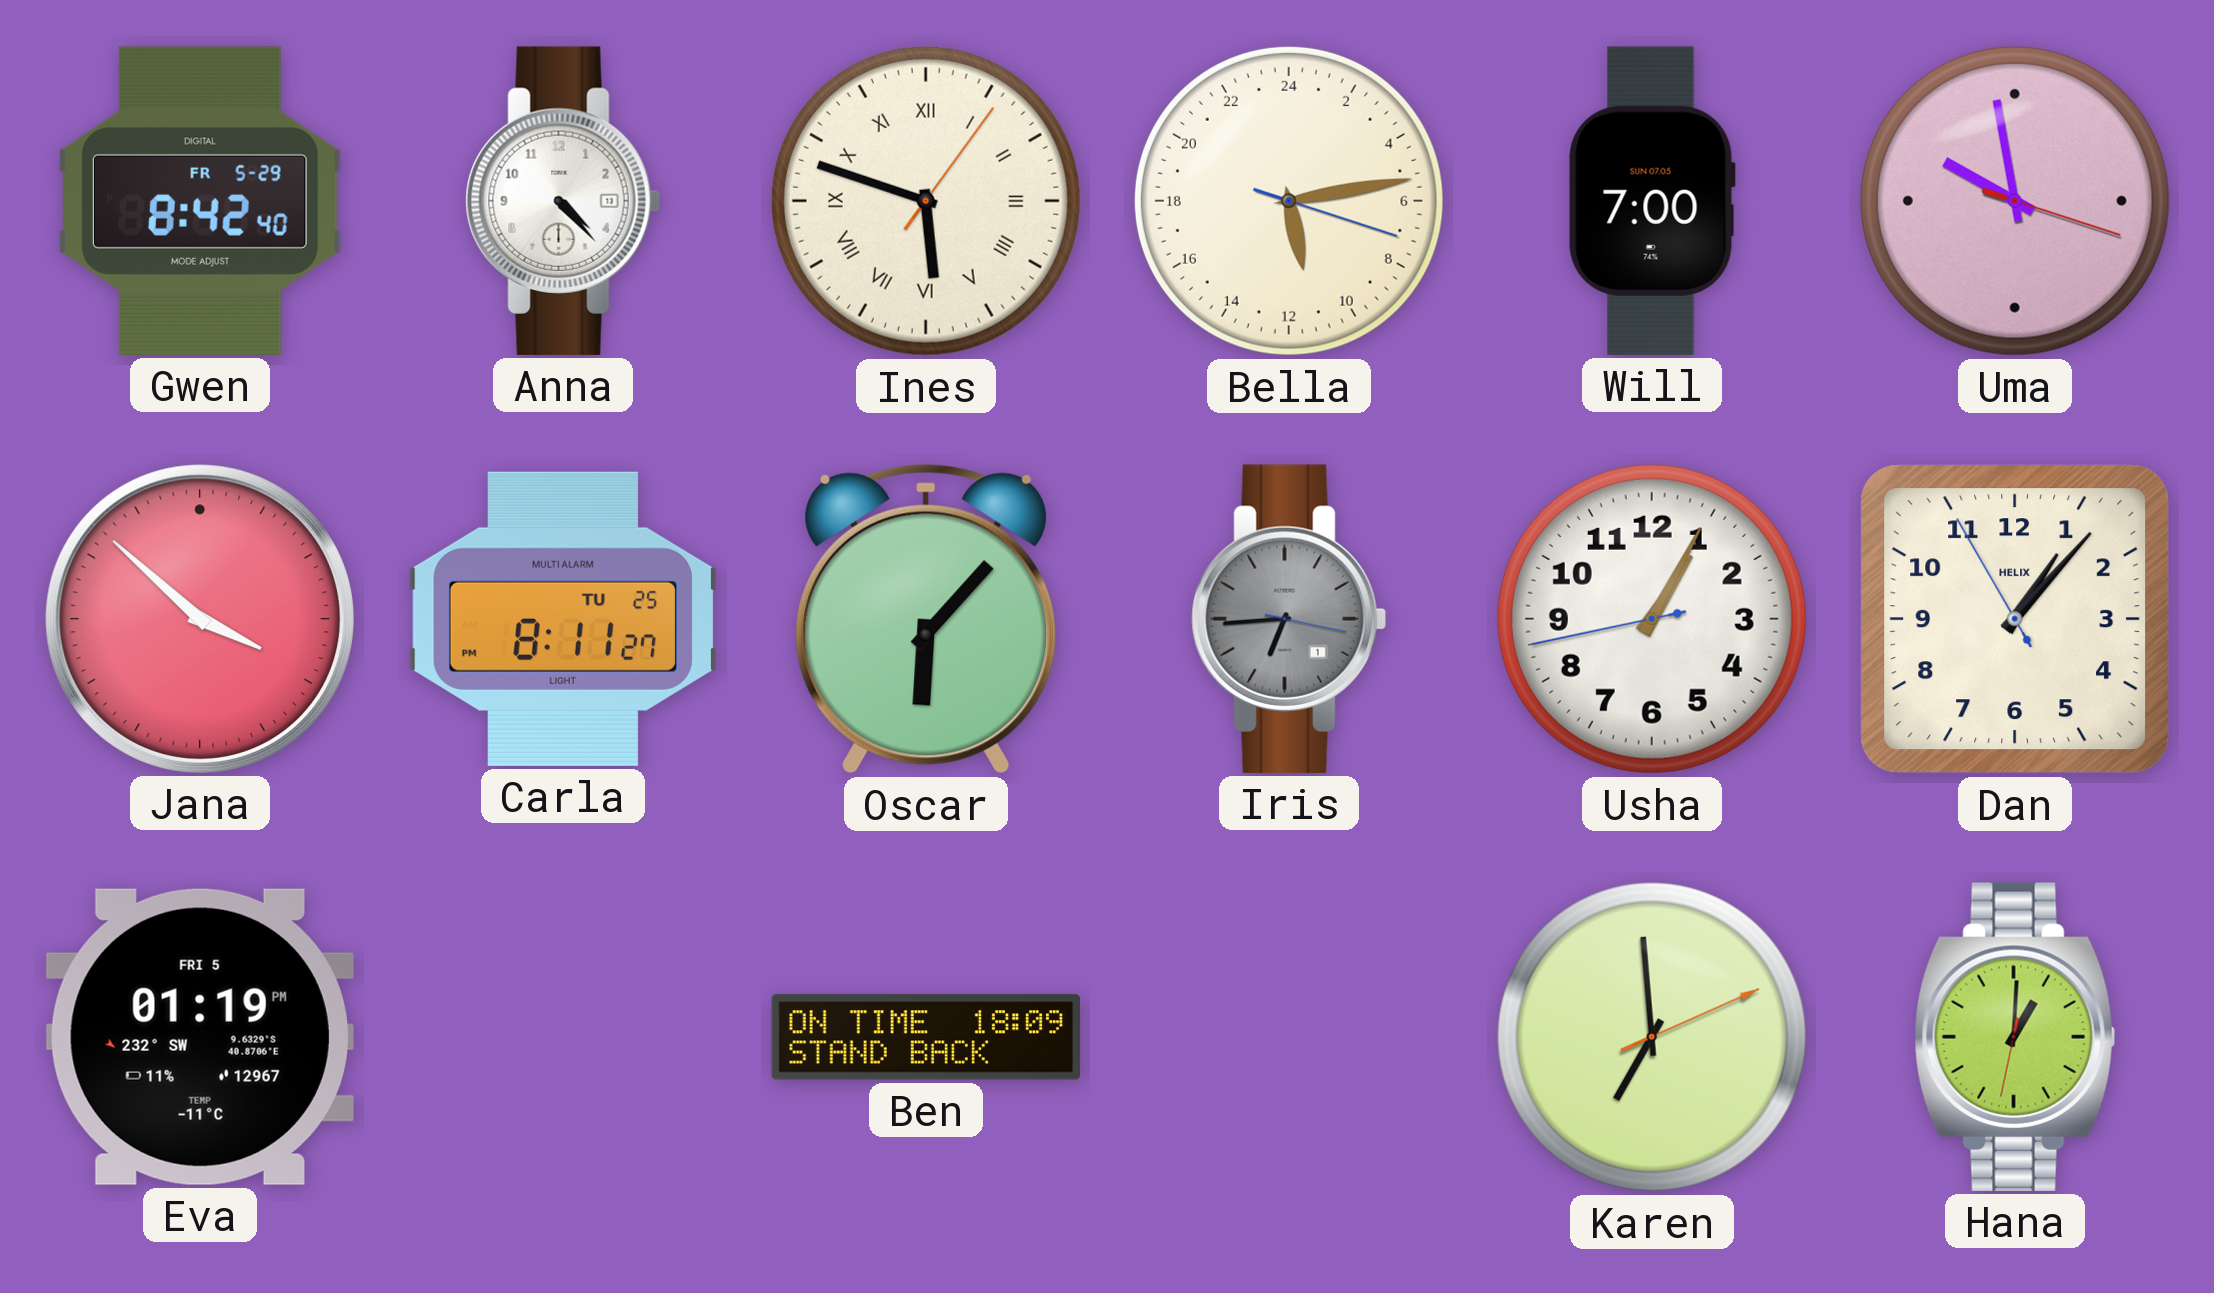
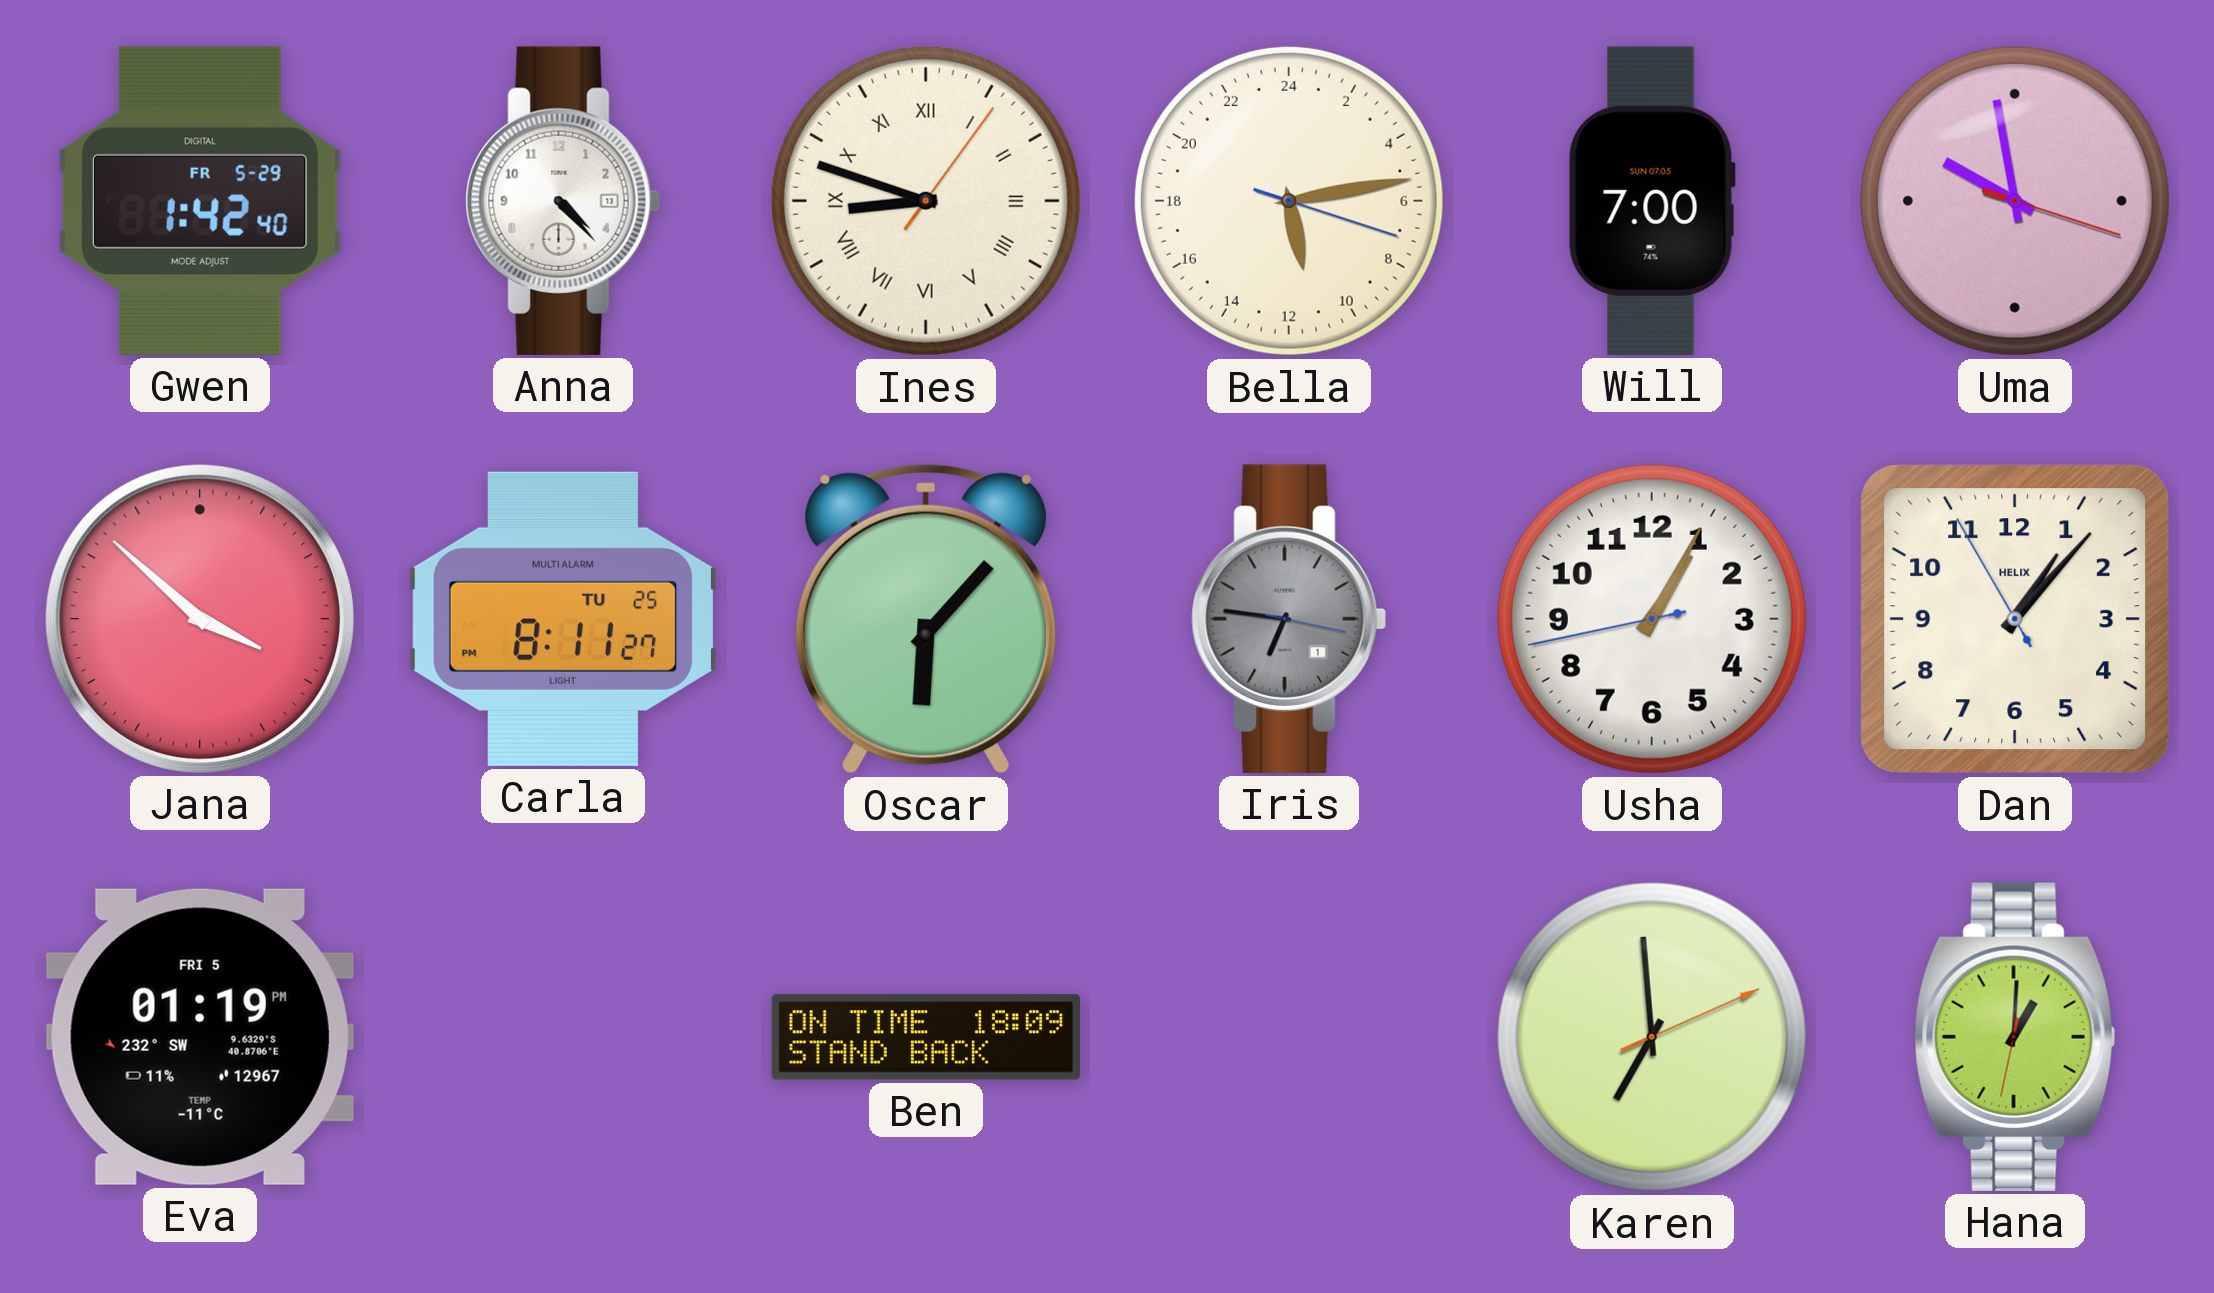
Gwen: 8:42 -> 1:42
Ines: 5:48 -> 8:48
Iris: 6:44 -> 6:46
